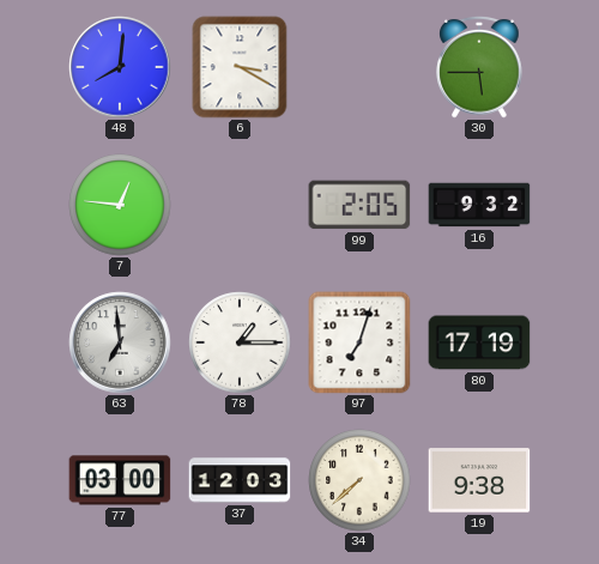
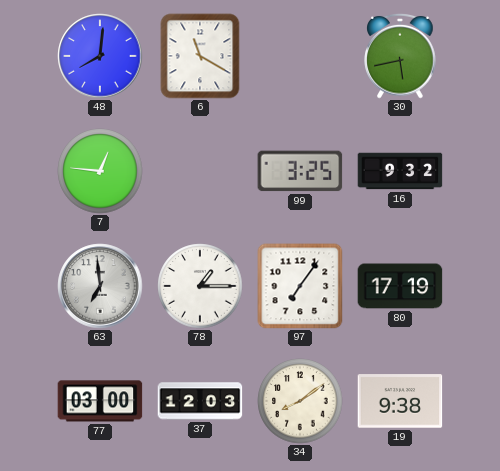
6: 3:20 -> 11:20
30: 5:45 -> 5:43
99: 2:05 -> 3:25
97: 7:03 -> 7:06
34: 7:38 -> 8:09
